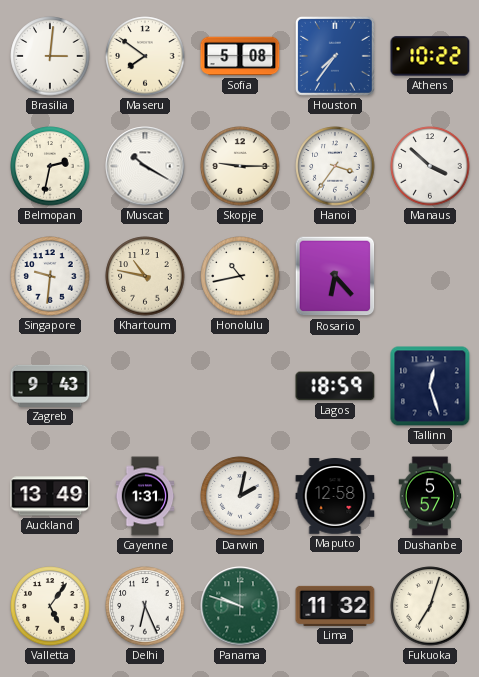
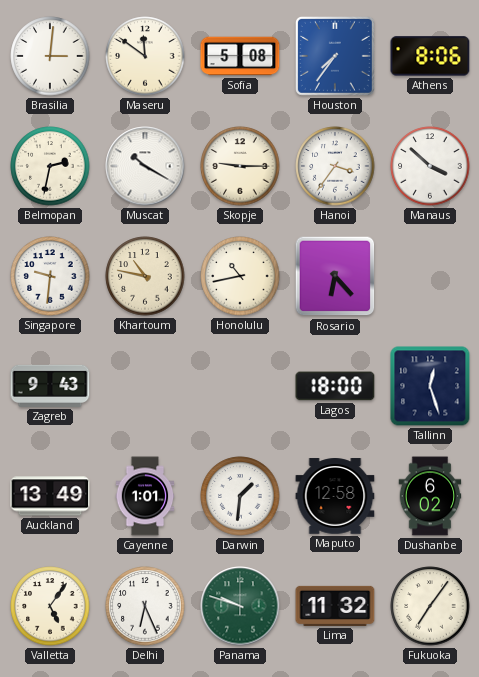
Maseru: 7:51 -> 11:51
Athens: 10:22 -> 8:06
Lagos: 18:59 -> 18:00
Cayenne: 1:31 -> 1:01
Darwin: 2:02 -> 1:31
Dushanbe: 5:57 -> 6:02
Fukuoka: 7:03 -> 7:06
